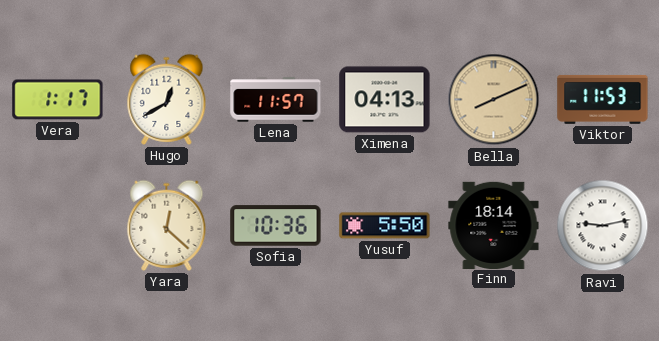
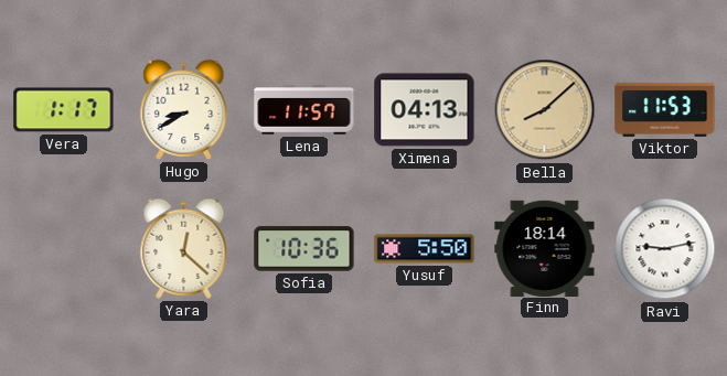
Hugo: 12:40 -> 8:40
Bella: 8:11 -> 8:08
